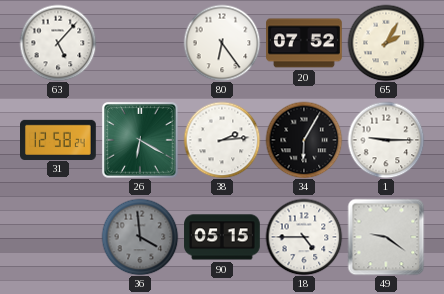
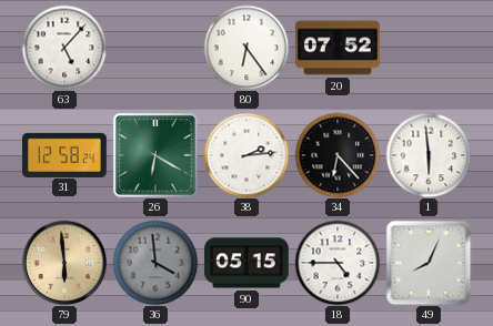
65: 2:05 -> none
34: 6:05 -> 6:23
1: 9:15 -> 5:59
79: none -> 5:59
49: 9:21 -> 8:04
